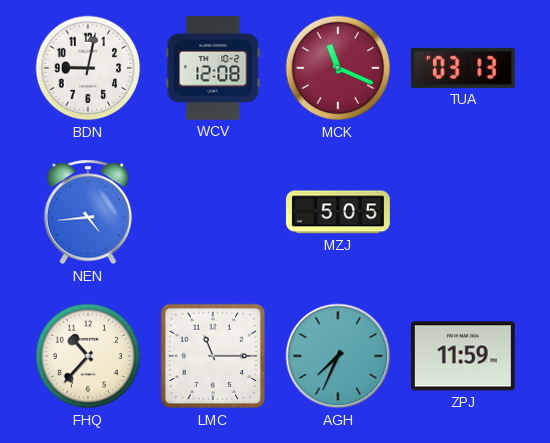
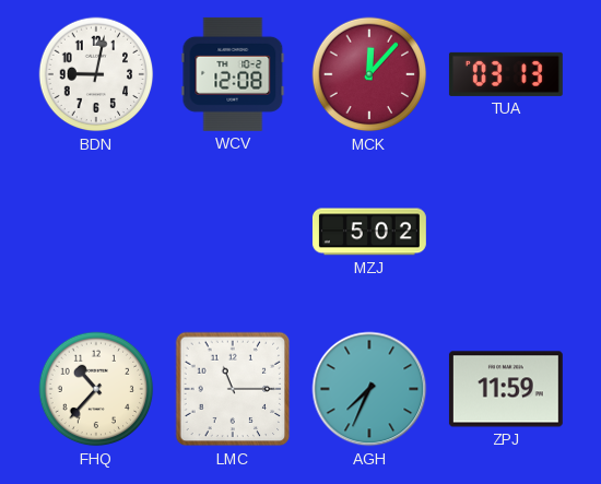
MCK: 11:19 -> 12:07
NEN: 4:44 -> none
MZJ: 5:05 -> 5:02
